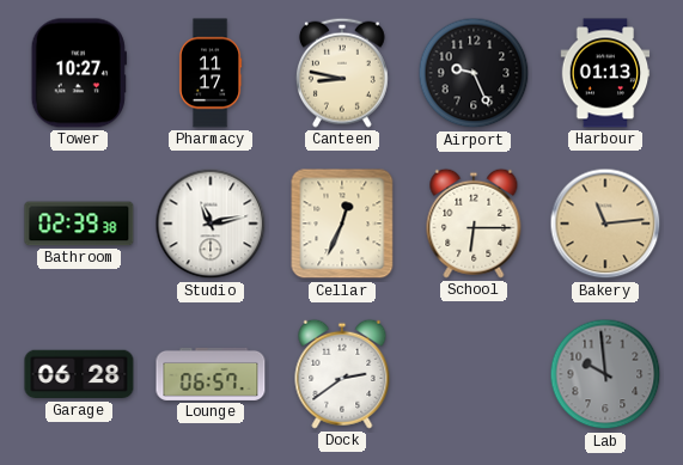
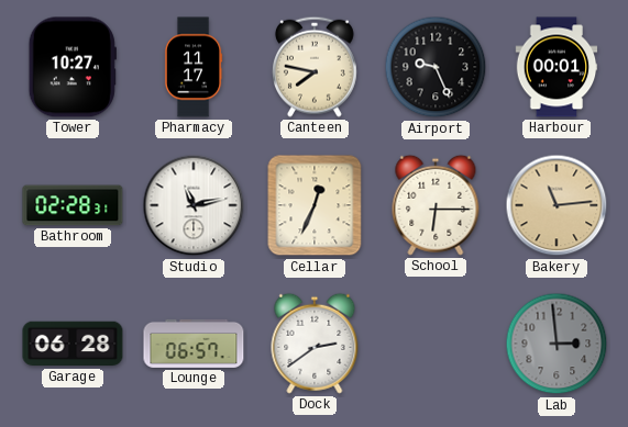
Canteen: 8:47 -> 7:47
Harbour: 01:13 -> 00:01
Bathroom: 02:39 -> 02:28
Lab: 9:59 -> 2:59
